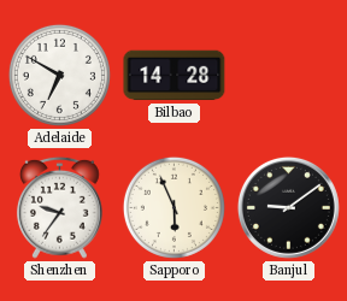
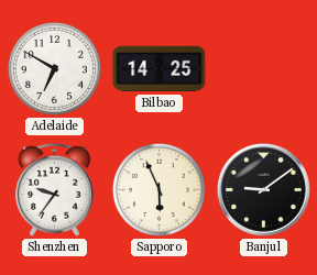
Bilbao: 14:28 -> 14:25
